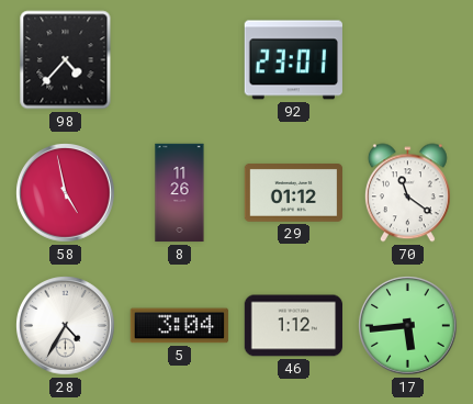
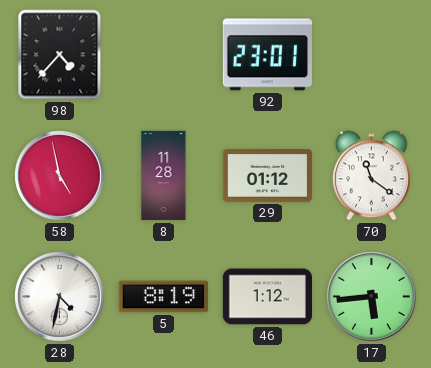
8: 11:26 -> 11:28
28: 4:35 -> 4:32
5: 3:04 -> 8:19
